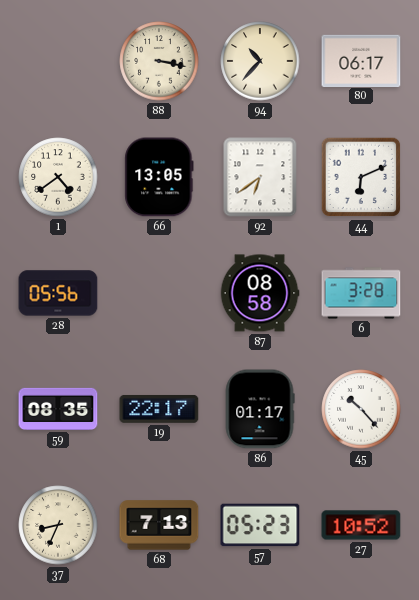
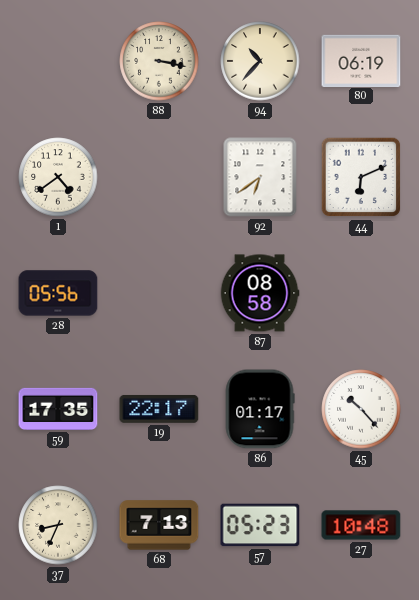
80: 06:17 -> 06:19
66: 13:05 -> none
6: 3:28 -> none
59: 08:35 -> 17:35
27: 10:52 -> 10:48
